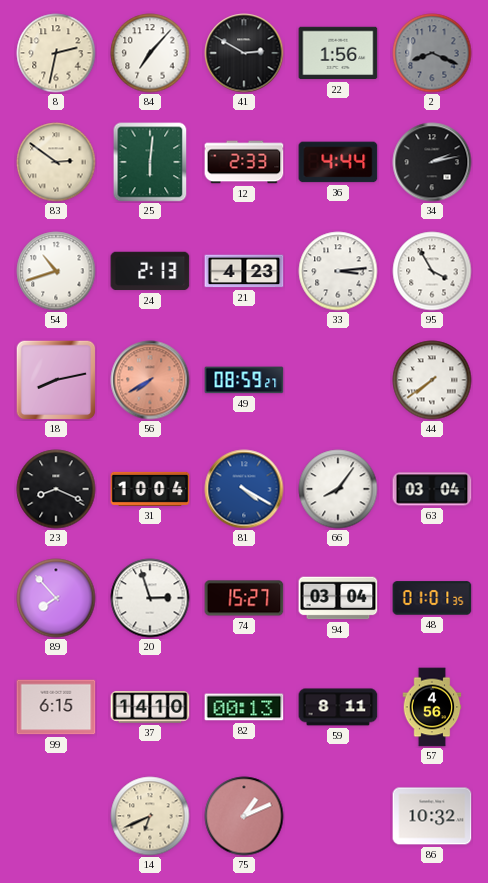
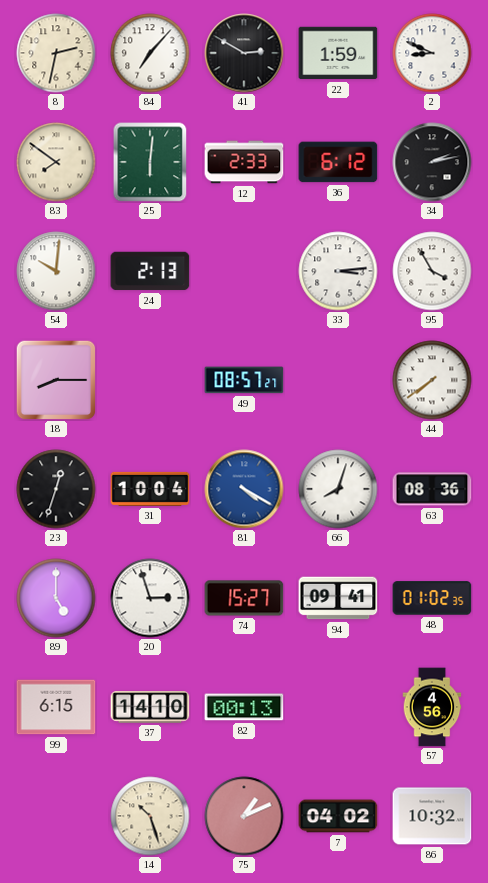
22: 1:56 -> 1:59
2: 8:19 -> 8:49
2 dial: grey -> white
83: 2:51 -> 7:51
36: 4:44 -> 6:12
54: 10:42 -> 10:01
21: 4:23 -> none
18: 8:13 -> 8:15
56: 7:40 -> none
49: 08:59 -> 08:57
23: 8:19 -> 12:33
66: 8:06 -> 8:03
63: 03:04 -> 08:36
89: 7:53 -> 5:00
94: 03:04 -> 09:41
48: 01:01 -> 01:02
59: 8:11 -> none
14: 6:41 -> 10:27
7: none -> 04:02
